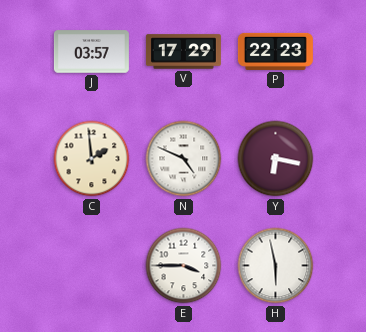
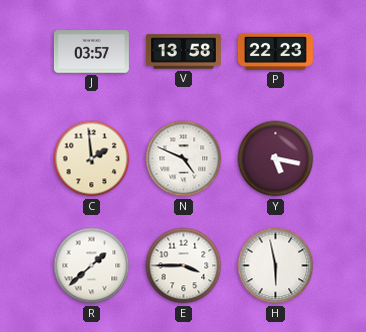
V: 17:29 -> 13:58
Y: 6:17 -> 5:17
R: none -> 1:38
